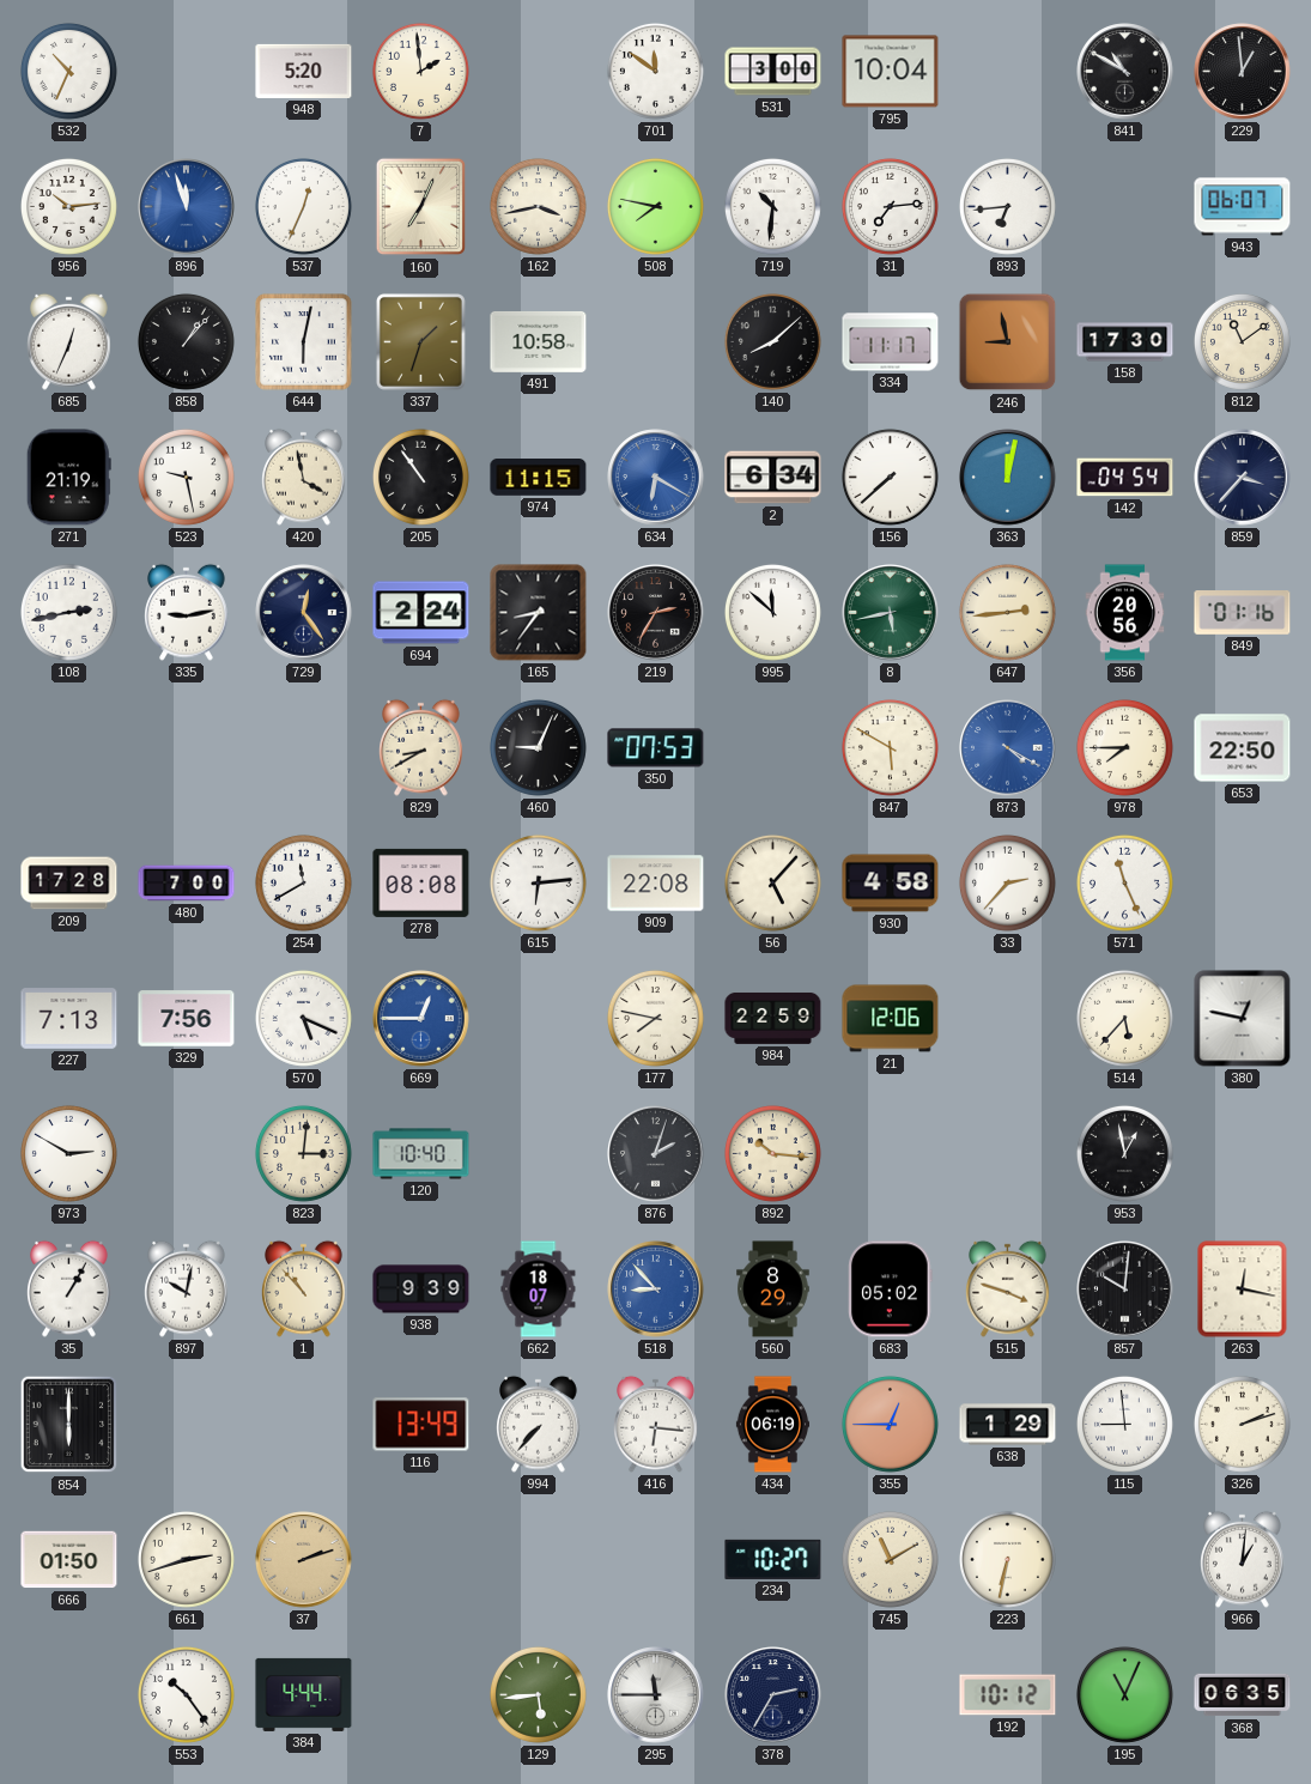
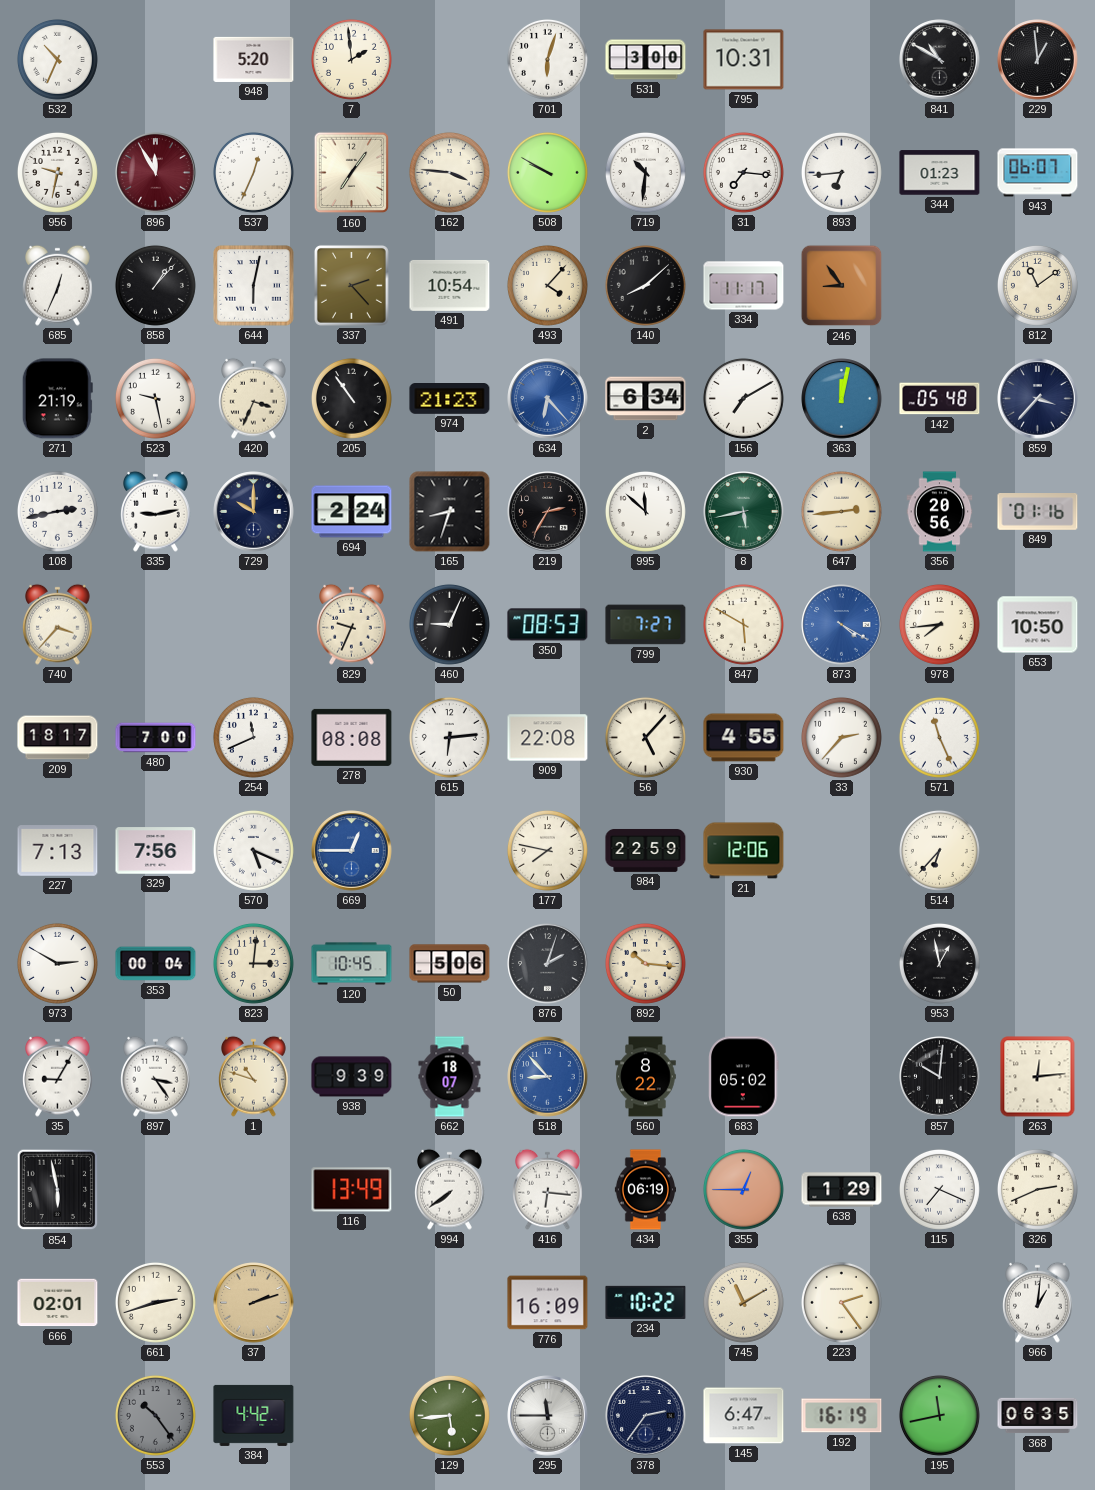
701: 11:51 -> 6:03
795: 10:04 -> 10:31
956: 10:14 -> 9:32
896: 11:57 -> 11:55
896 dial: blue -> burgundy
160: 7:04 -> 7:06
162: 3:43 -> 3:46
508: 7:47 -> 9:50
31: 7:14 -> 7:16
344: none -> 01:23
337: 1:33 -> 2:23
491: 10:58 -> 10:54
493: none -> 4:07
246: 8:58 -> 8:54
158: 17:30 -> none
420: 3:58 -> 3:34
974: 11:15 -> 21:23
634: 6:20 -> 6:23
156: 7:38 -> 7:10
142: 04:54 -> 05:48
729: 12:24 -> 10:00
165: 8:36 -> 8:33
740: none -> 3:37
829: 8:40 -> 9:34
350: 07:53 -> 08:53
799: none -> 7:27
978: 7:45 -> 7:44
653: 22:50 -> 10:50
209: 17:28 -> 18:17
254: 11:40 -> 11:41
930: 4:58 -> 4:55
514: 5:37 -> 6:37
380: 12:47 -> none
353: none -> 00:04
120: 10:40 -> 10:45
50: none -> 5:06
35: 1:05 -> 9:05
897: 10:02 -> 3:24
1: 10:53 -> 10:48
560: 8:29 -> 8:22
515: 3:48 -> none
263: 12:17 -> 12:14
854: 6:00 -> 5:58
994: 7:37 -> 7:39
115: 8:59 -> 7:19
326: 2:12 -> 2:41
666: 01:50 -> 02:01
776: none -> 16:09
234: 10:27 -> 10:22
223: 6:32 -> 2:24
553 dial: white -> grey
384: 4:44 -> 4:42
378: 2:35 -> 2:36
145: none -> 6:47
192: 10:12 -> 16:19
195: 11:04 -> 11:43
